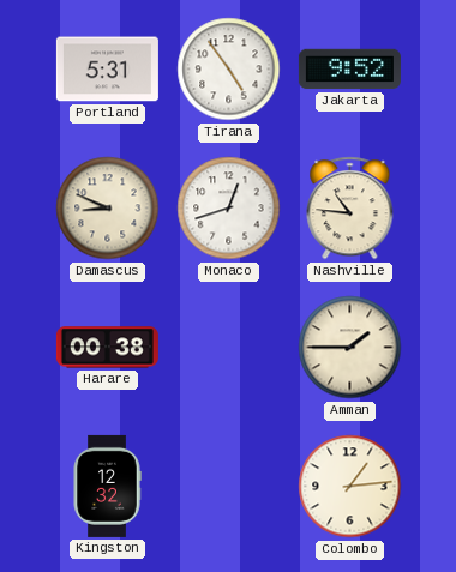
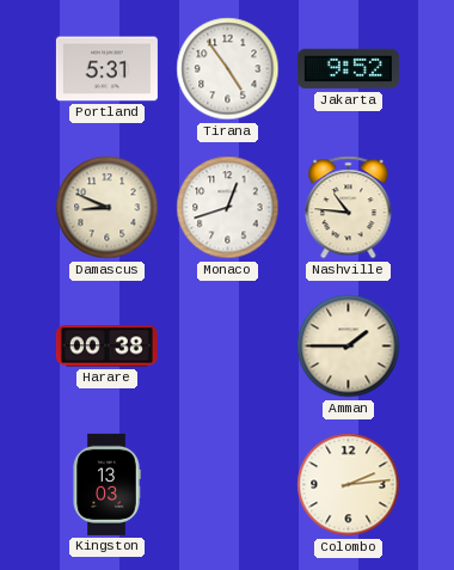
Kingston: 12:32 -> 13:03
Colombo: 1:14 -> 2:14
